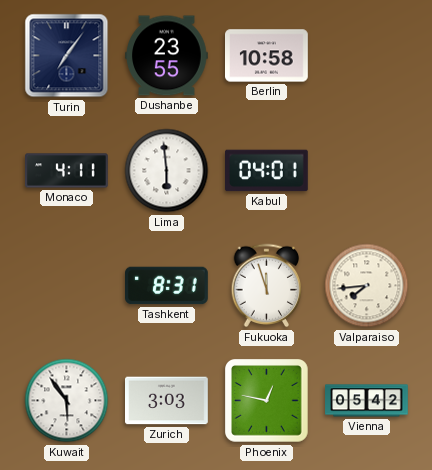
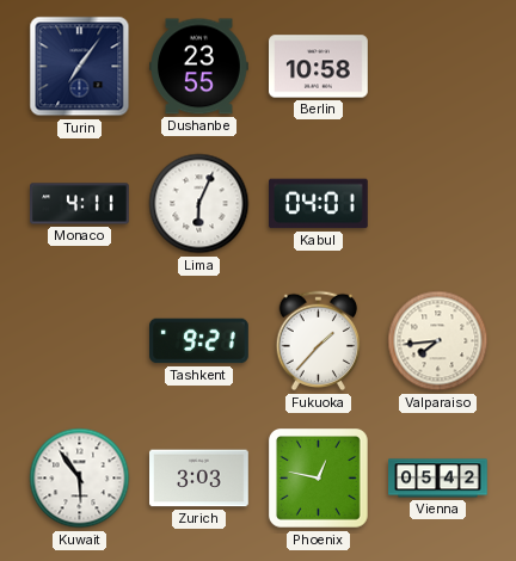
Lima: 5:59 -> 6:04
Tashkent: 8:31 -> 9:21
Fukuoka: 11:57 -> 1:37
